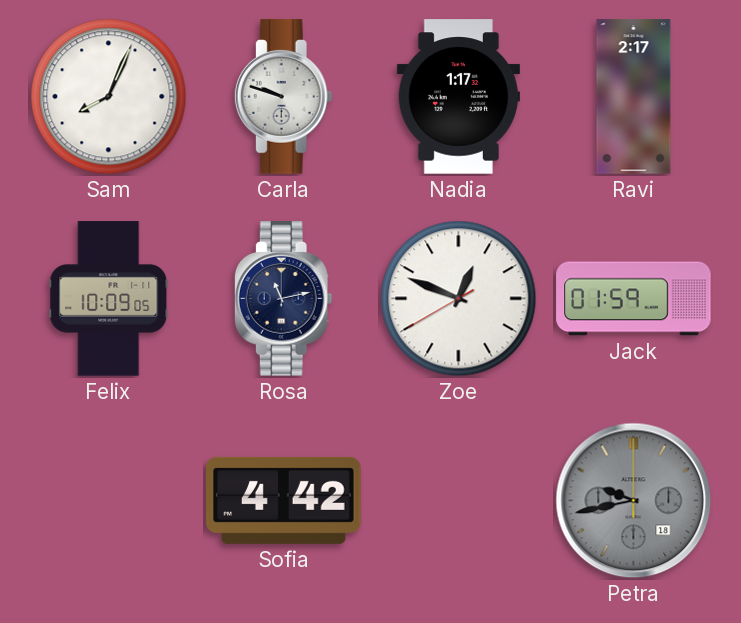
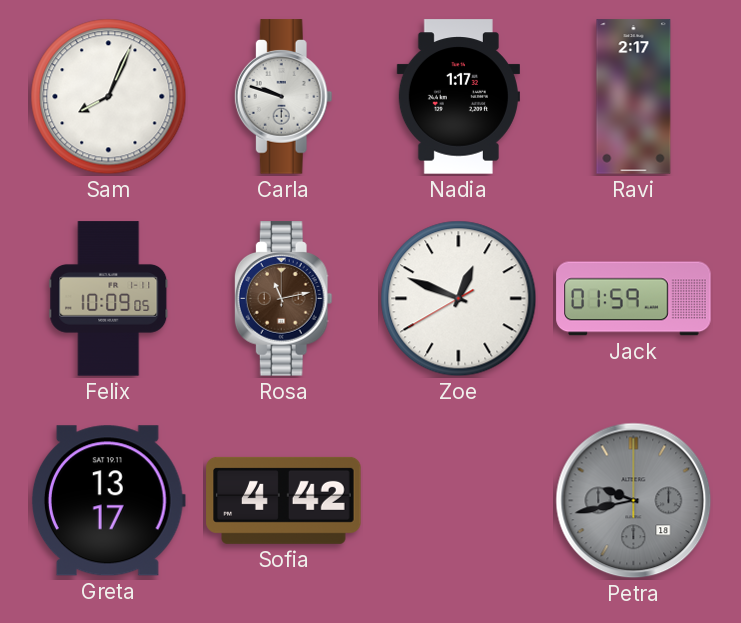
Rosa dial: navy -> brown
Greta: none -> 13:17
